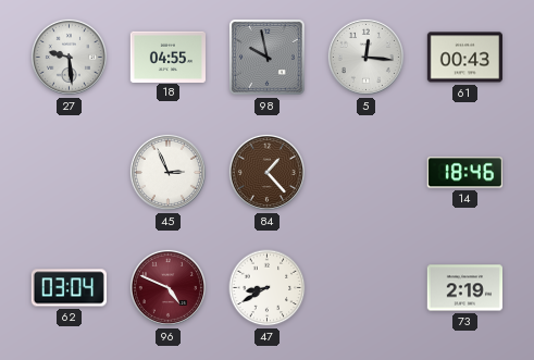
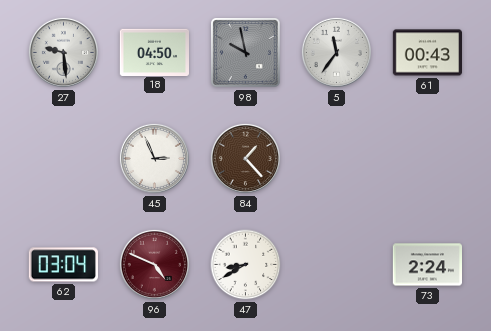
18: 04:55 -> 04:50
5: 12:16 -> 11:36
14: 18:46 -> none
73: 2:19 -> 2:24
